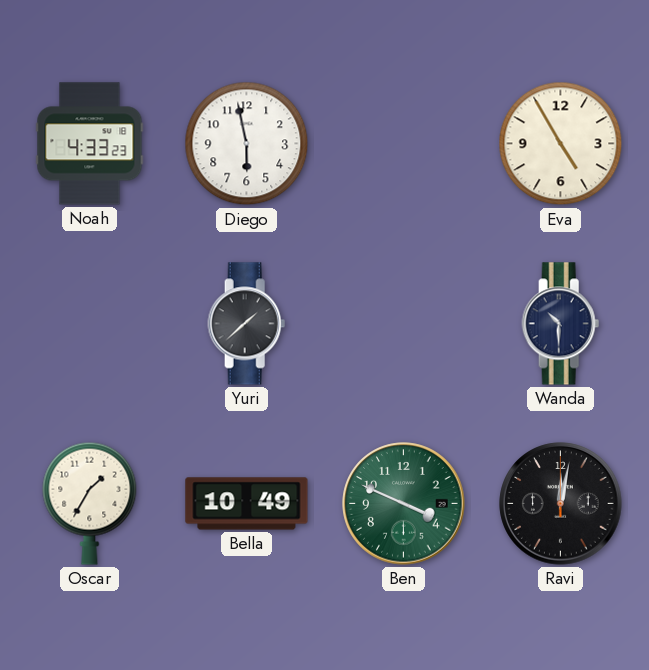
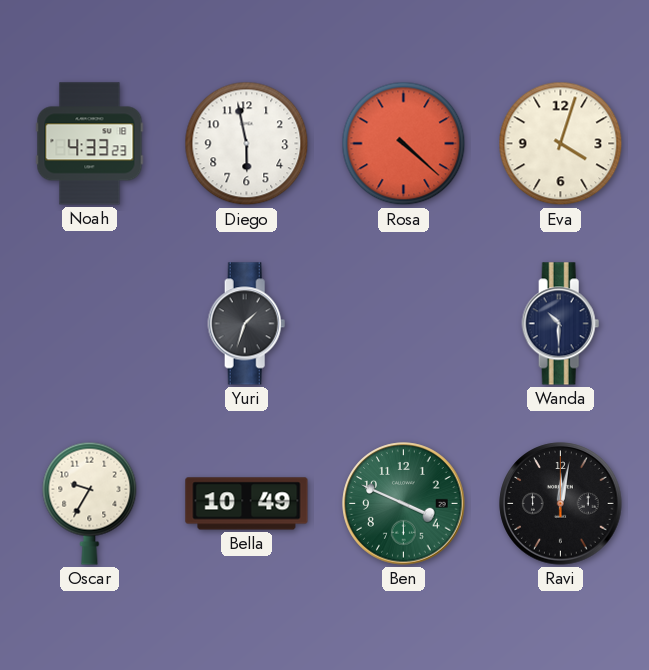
Rosa: none -> 4:22
Eva: 4:55 -> 4:03
Yuri: 1:38 -> 1:33
Oscar: 1:35 -> 9:35
